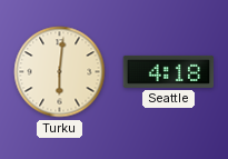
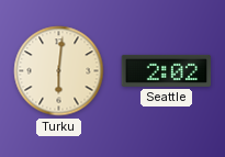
Seattle: 4:18 -> 2:02
